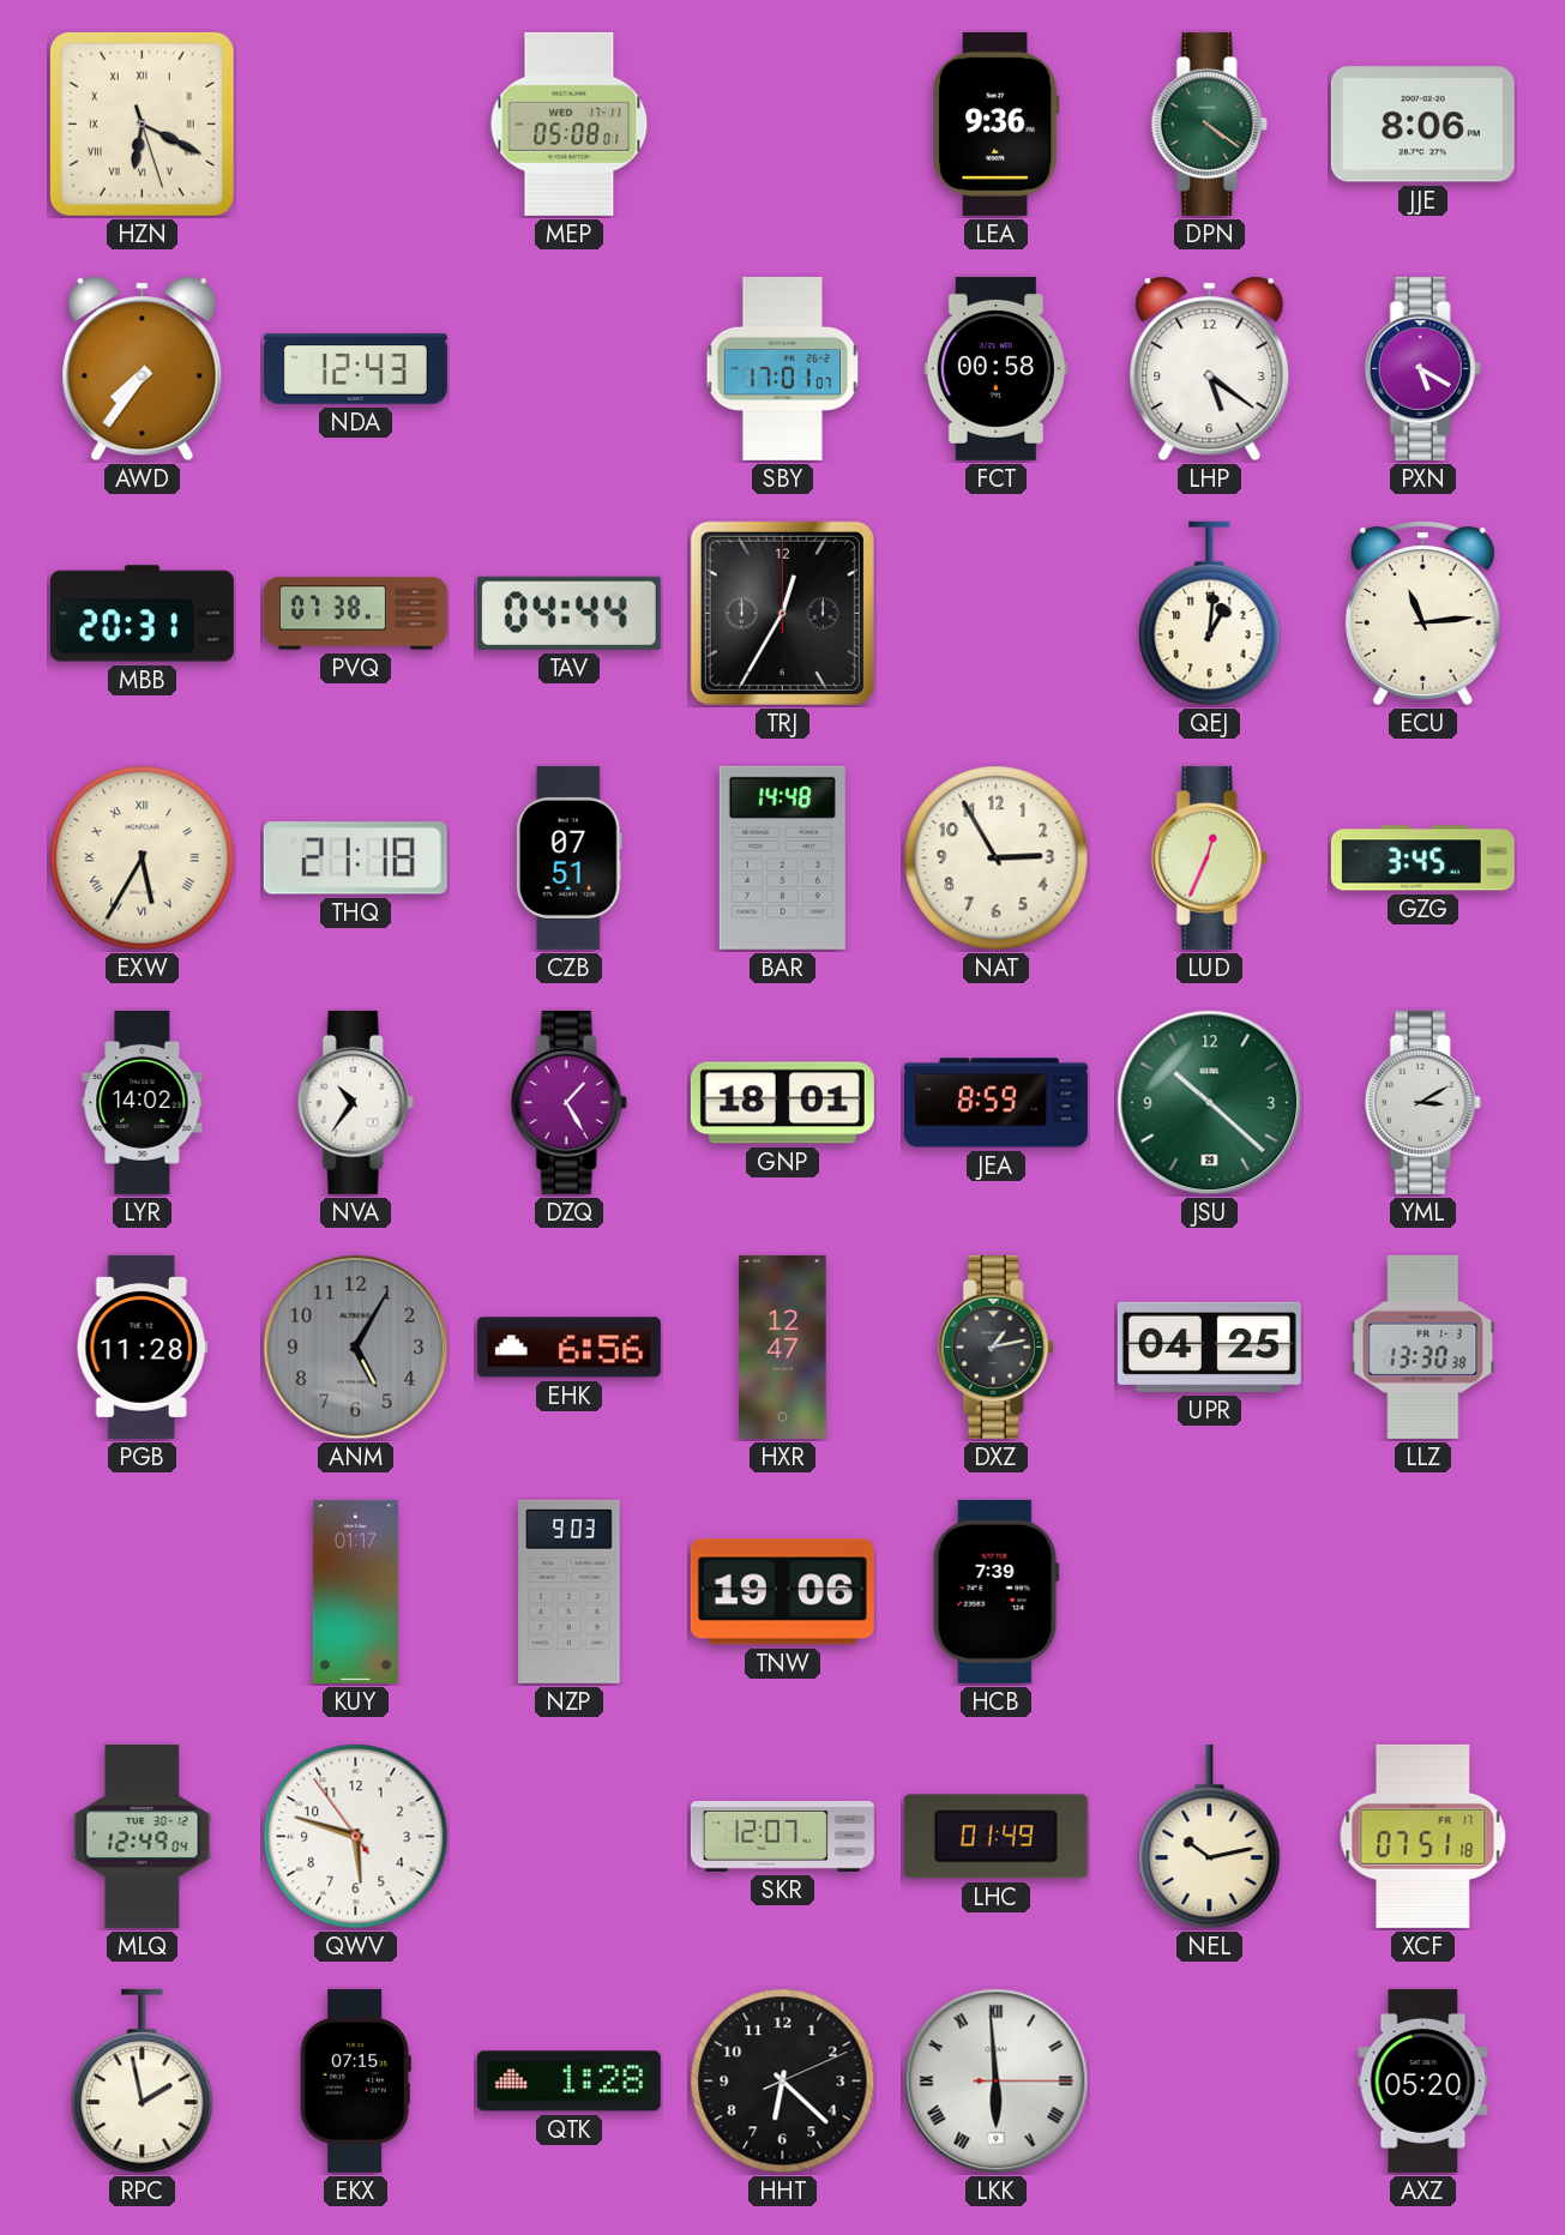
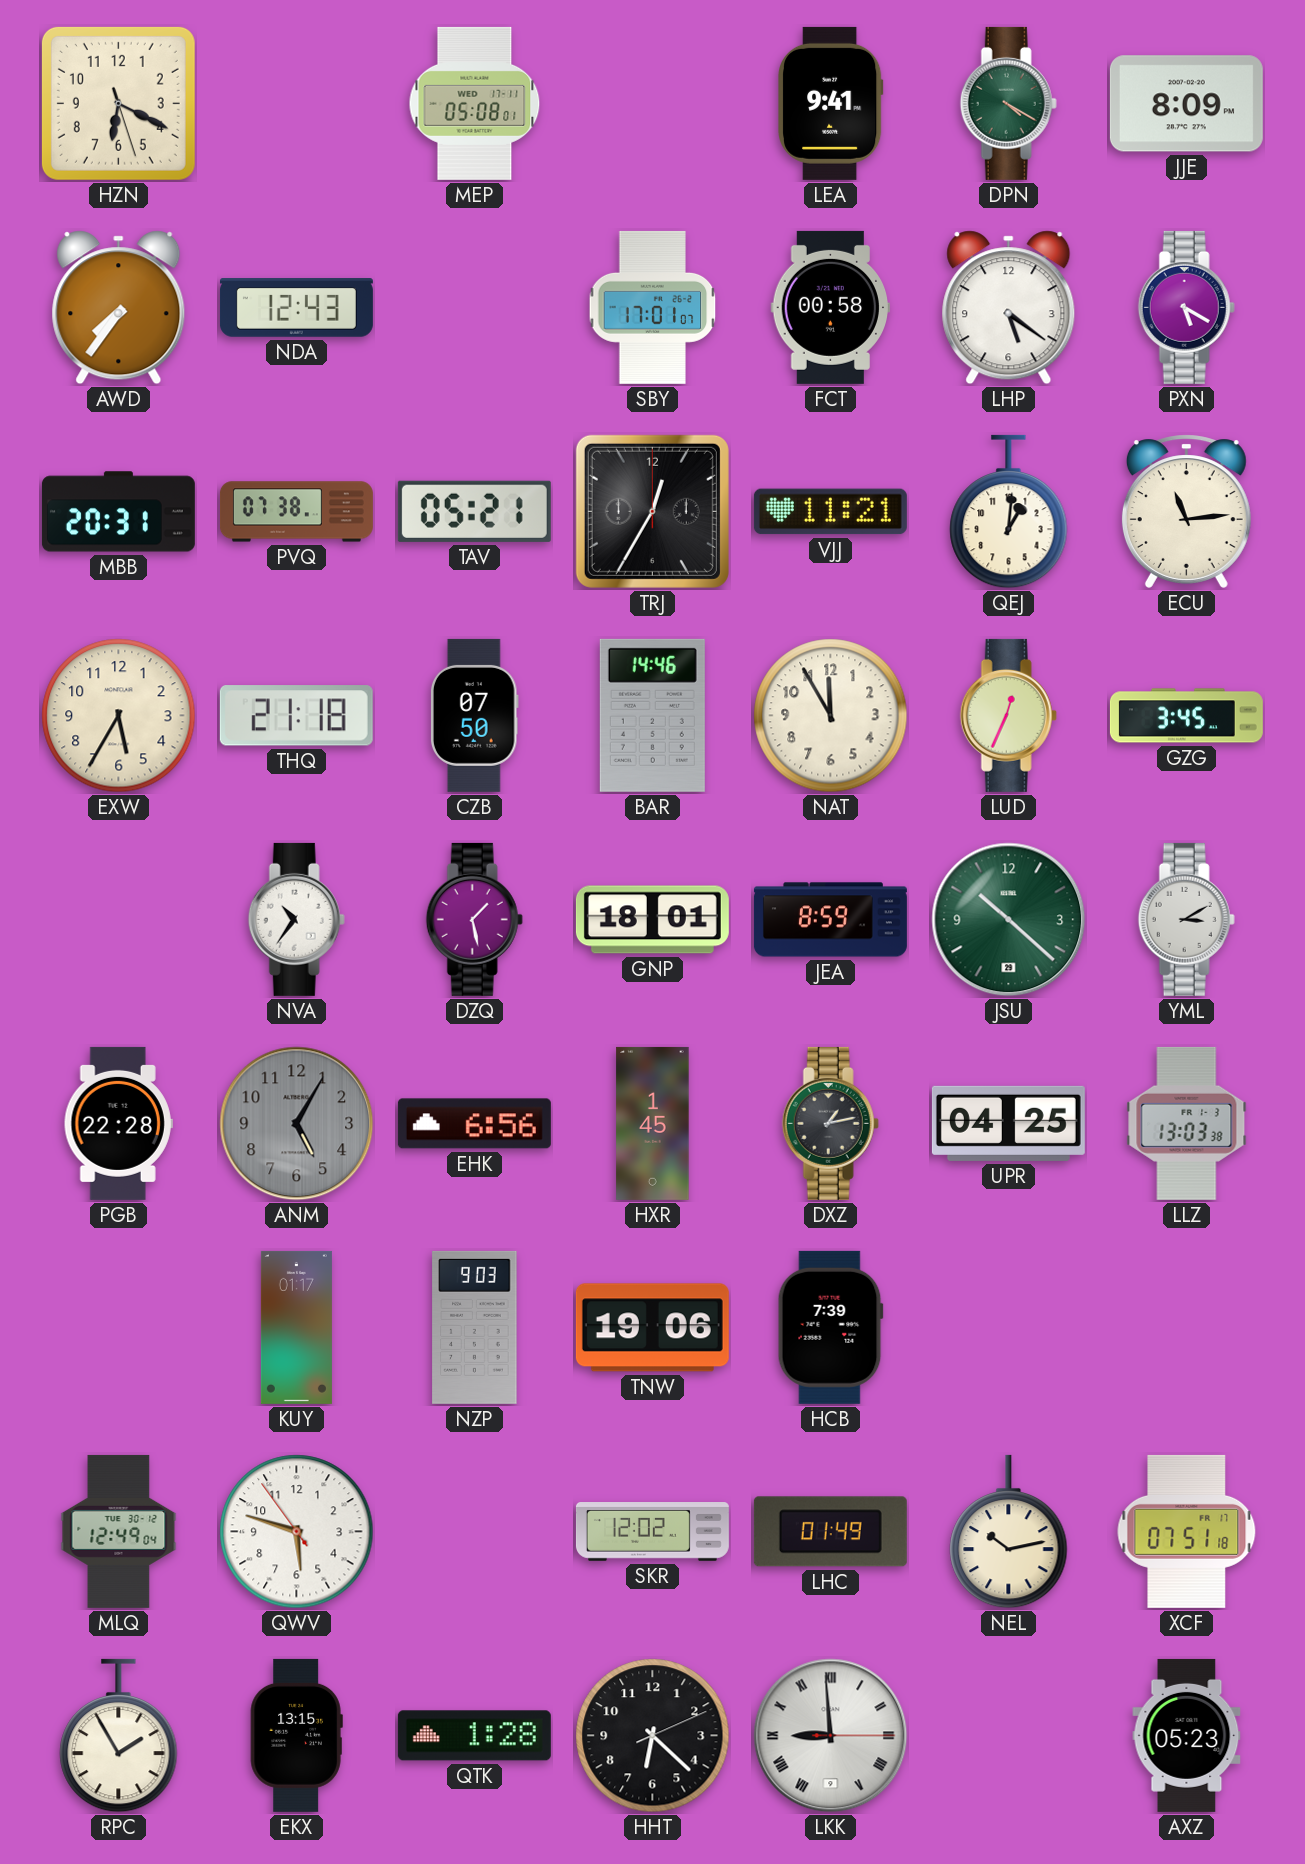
HZN numerals: Roman -> Arabic
LEA: 9:36 -> 9:41
DPN: 4:21 -> 4:20
JJE: 8:06 -> 8:09
TAV: 04:44 -> 05:21
VJJ: none -> 11:21
EXW numerals: Roman -> Arabic
CZB: 07:51 -> 07:50
BAR: 14:48 -> 14:46
NAT: 2:55 -> 11:55
LYR: 14:02 -> none
DZQ: 1:25 -> 1:28
PGB: 11:28 -> 22:28
HXR: 12:47 -> 1:45
LLZ: 13:30 -> 13:03
SKR: 12:07 -> 12:02
RPC: 1:58 -> 1:55
EKX: 07:15 -> 13:15
LKK: 5:59 -> 8:59
AXZ: 05:20 -> 05:23
